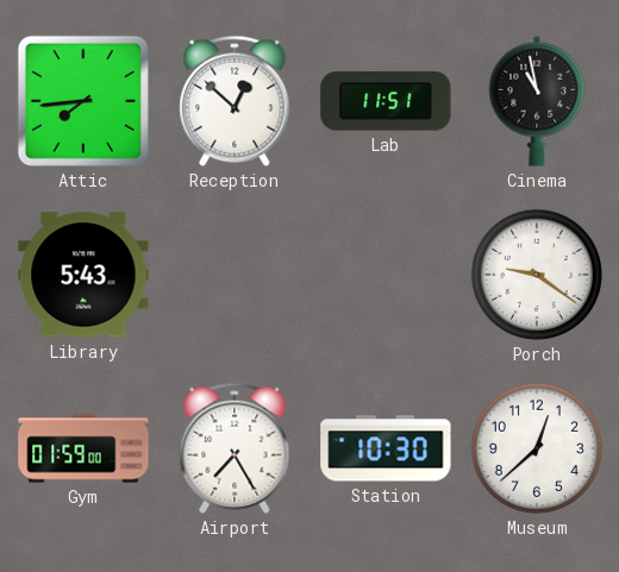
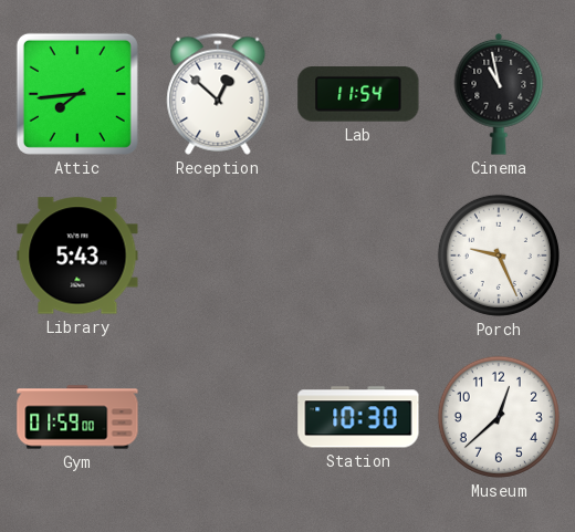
Lab: 11:51 -> 11:54
Porch: 9:21 -> 9:26
Airport: 7:25 -> none
